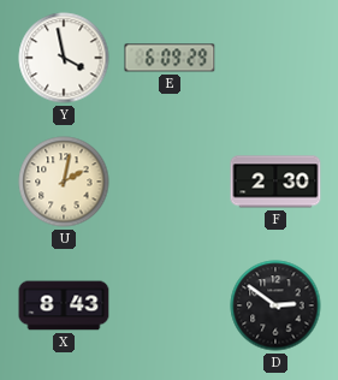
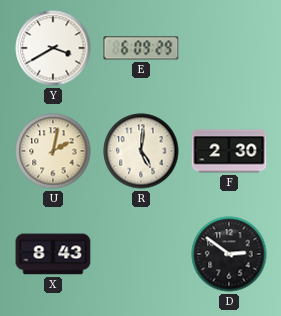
Y: 3:58 -> 3:40
R: none -> 5:01
